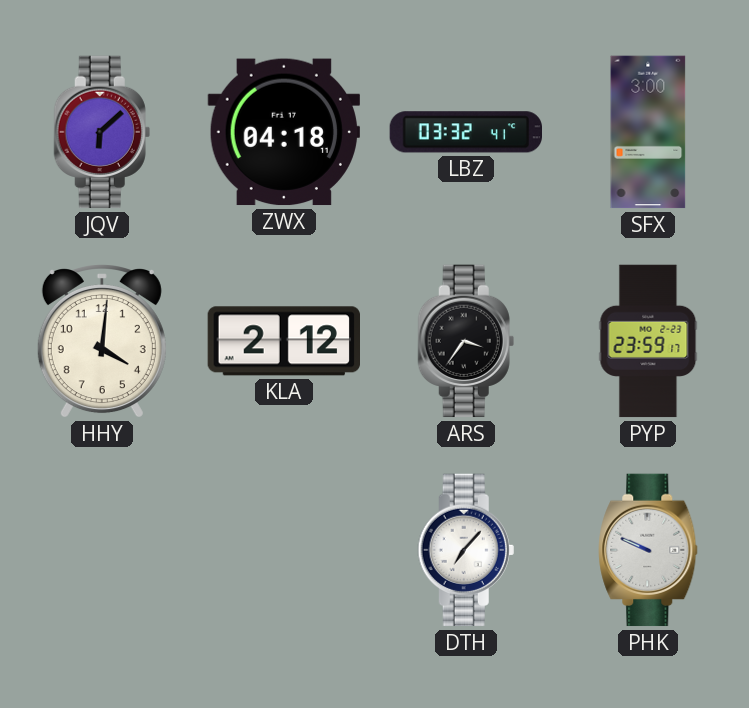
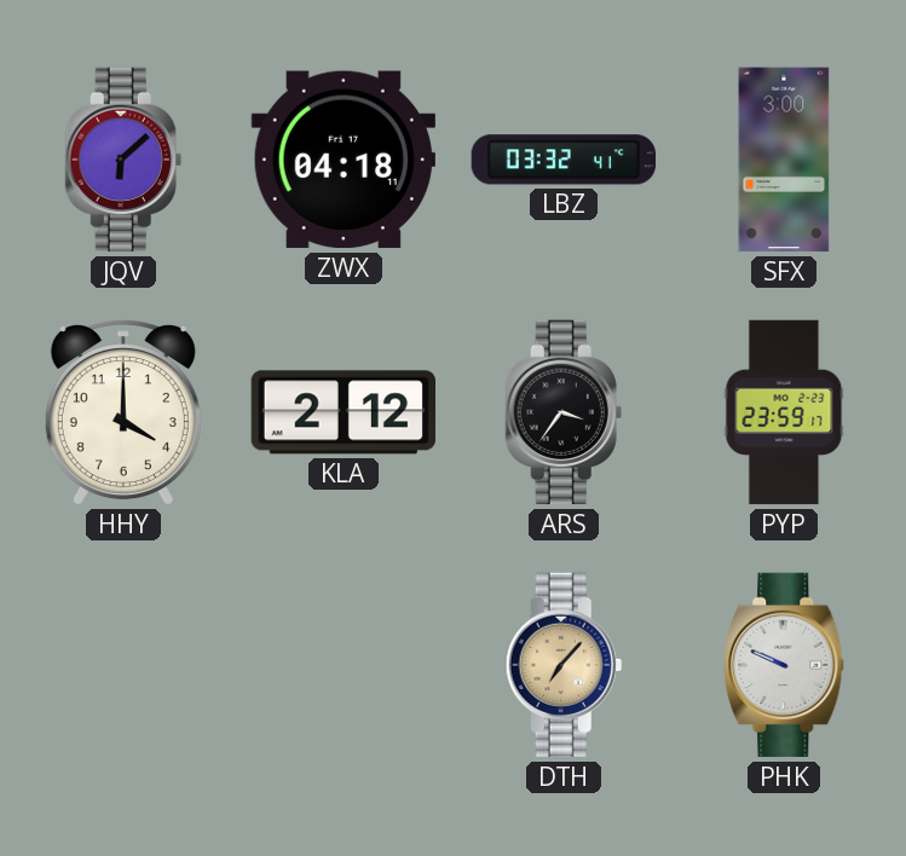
HHY: 4:01 -> 4:00
DTH dial: white -> champagne
